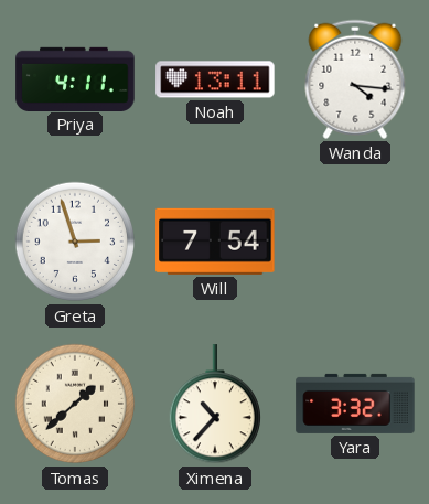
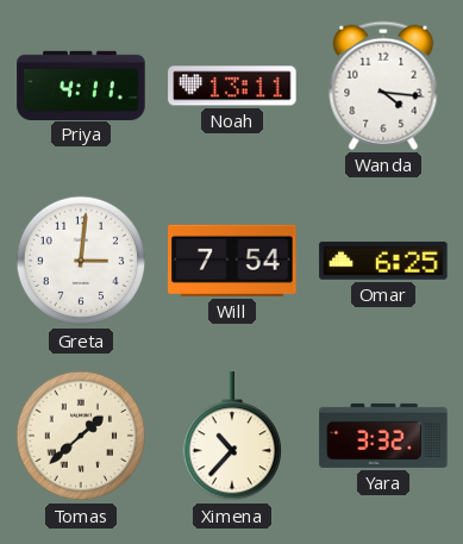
Greta: 2:57 -> 3:01
Omar: none -> 6:25
